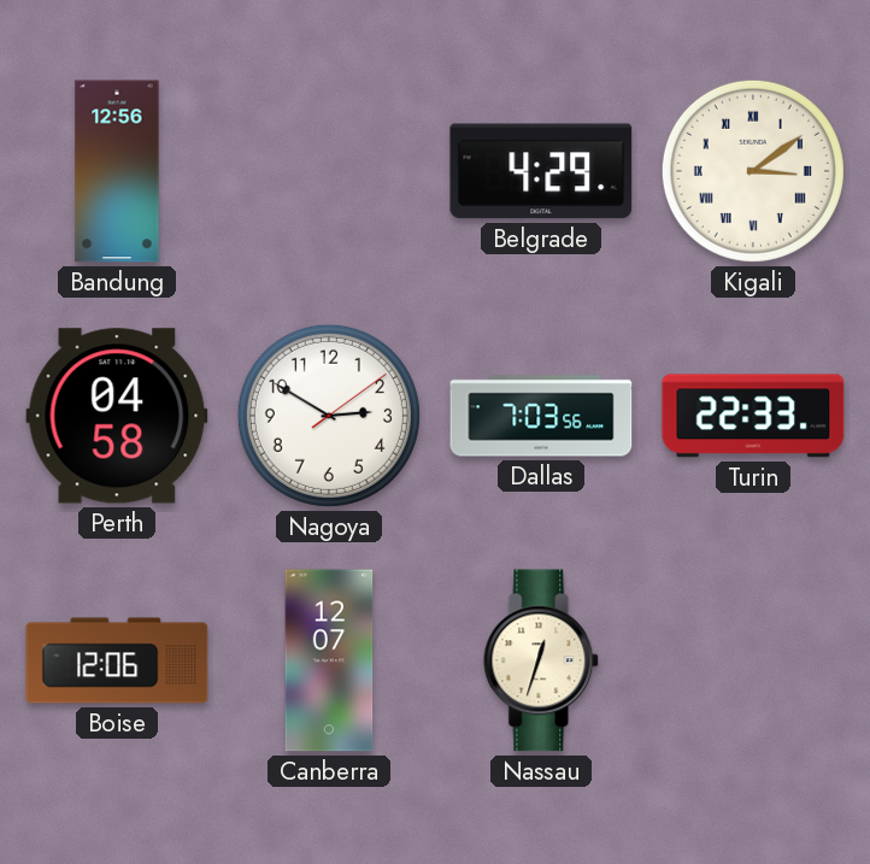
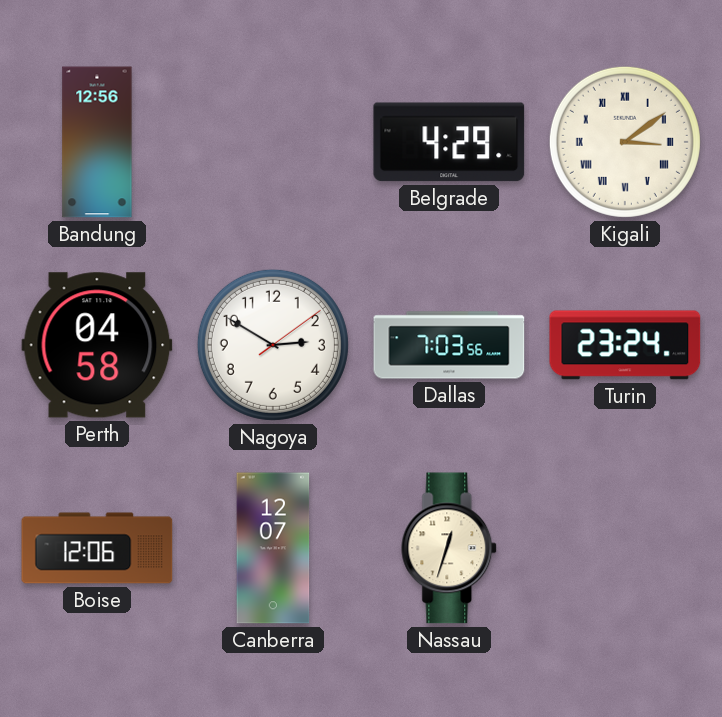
Turin: 22:33 -> 23:24
